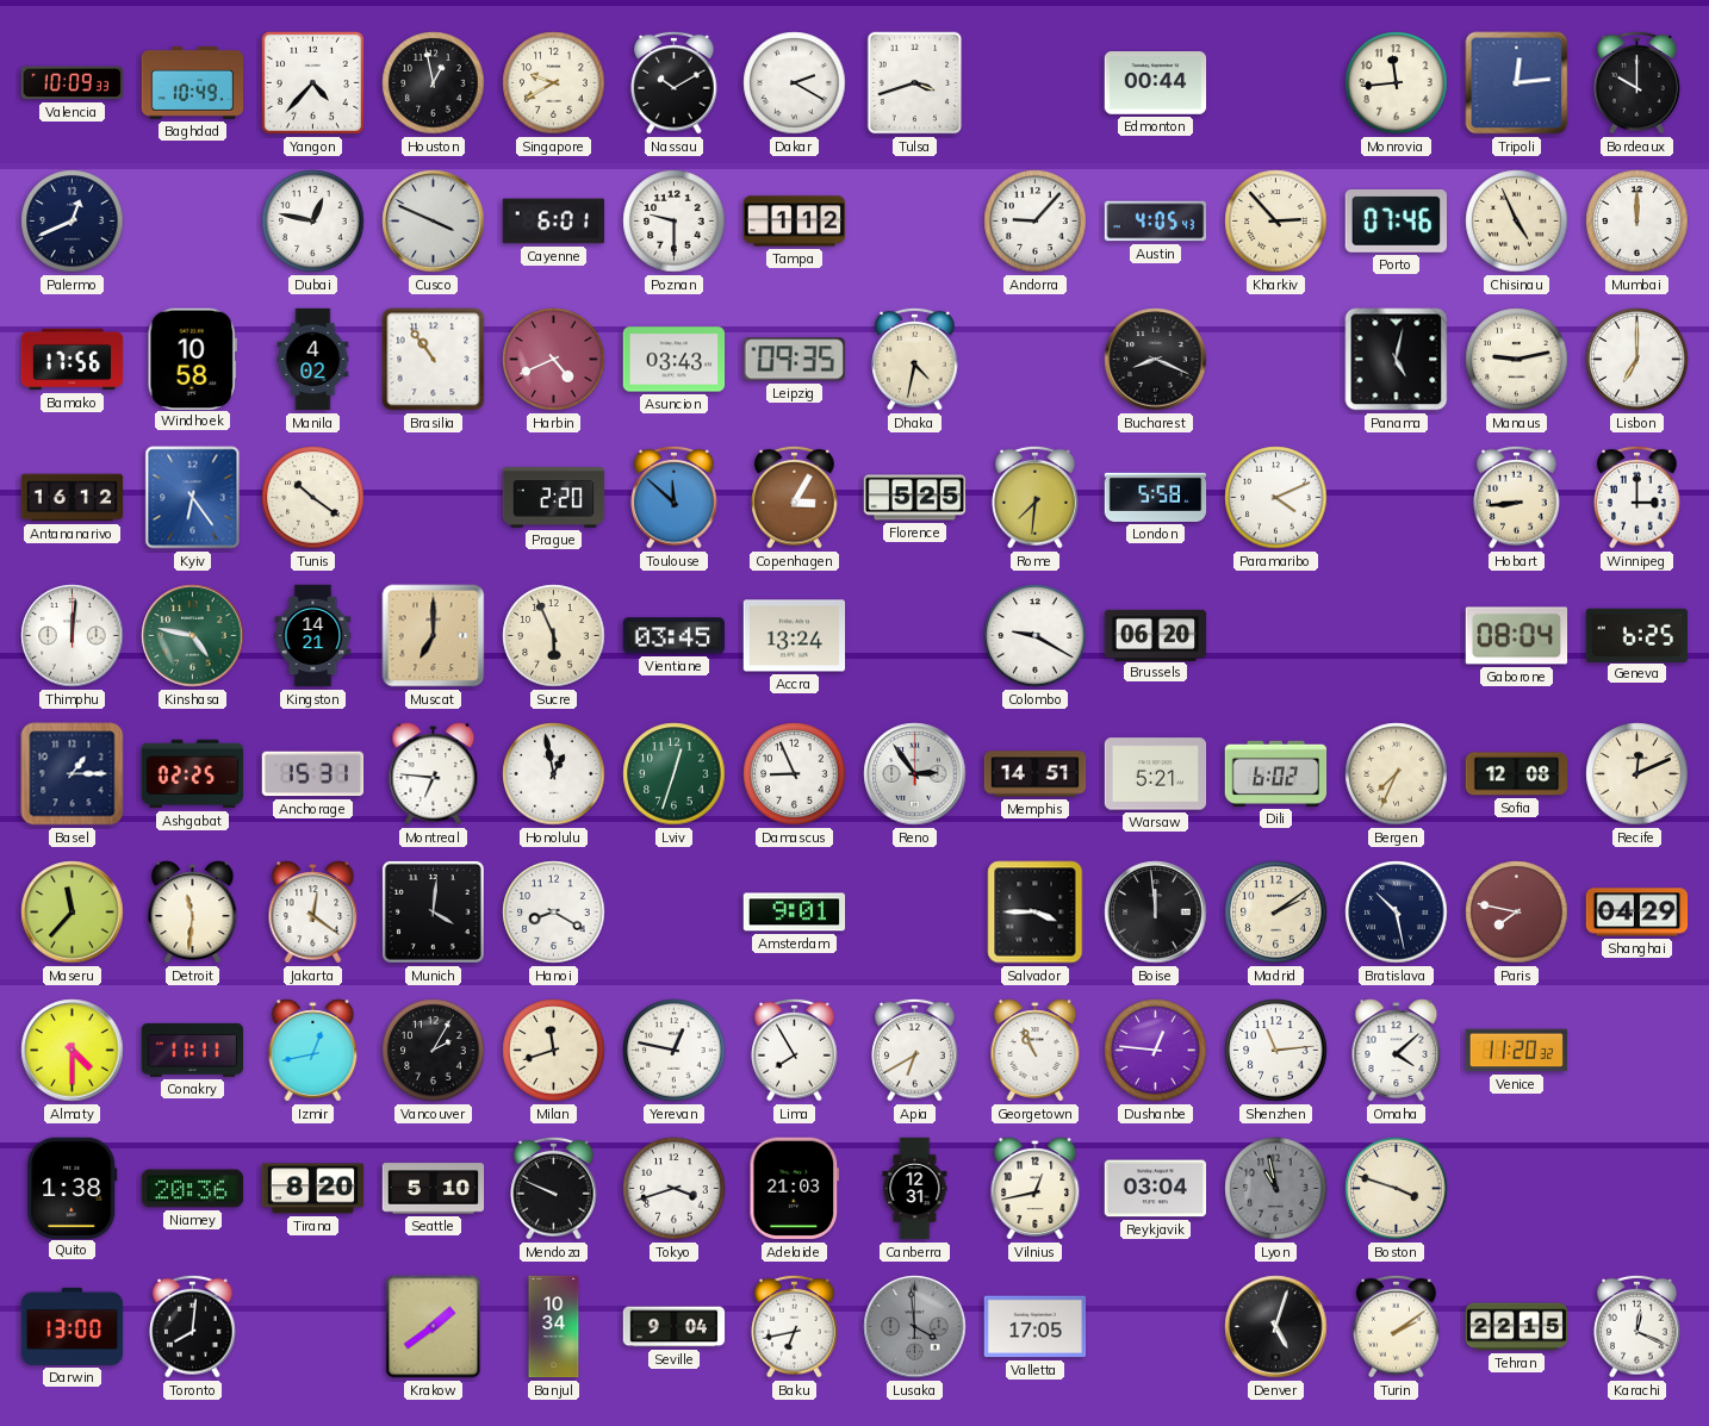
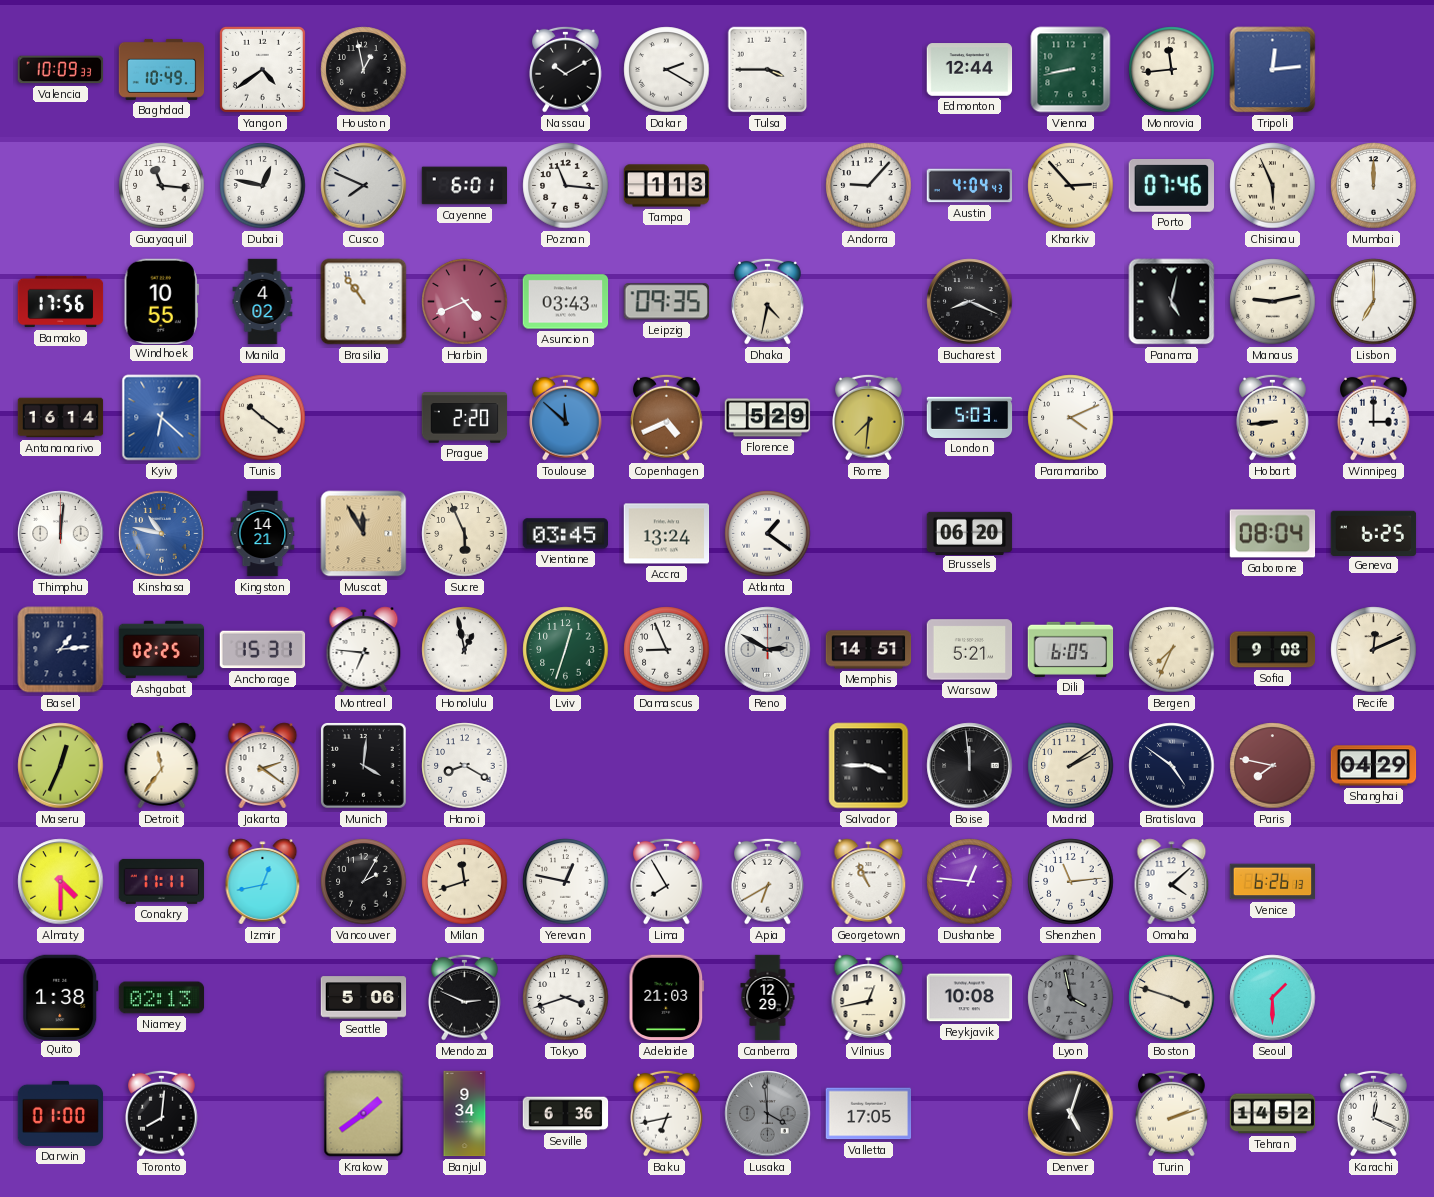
Yangon: 4:37 -> 4:39
Singapore: 9:40 -> none
Tulsa: 3:42 -> 3:45
Edmonton: 00:44 -> 12:44
Vienna: none -> 8:43
Bordeaux: 10:00 -> none
Palermo: 12:41 -> none
Guayaquil: none -> 11:16
Cusco: 3:49 -> 7:49
Poznan: 9:30 -> 11:16
Tampa: 1:12 -> 1:13
Austin: 4:05 -> 4:04
Chisinau: 4:56 -> 5:56
Windhoek: 10:58 -> 10:55
Antananarivo: 16:12 -> 16:14
Kyiv: 6:24 -> 6:22
Copenhagen: 3:05 -> 4:41
Florence: 5:25 -> 5:29
London: 5:58 -> 5:03
Kinshasa: 4:47 -> 10:47
Kinshasa dial: green -> blue
Muscat: 7:00 -> 11:55
Atlanta: none -> 1:21
Colombo: 9:20 -> none
Basel: 1:15 -> 1:14
Reno: 2:54 -> 2:50
Dili: 6:02 -> 6:05
Sofia: 12:08 -> 9:08
Maseru: 11:37 -> 12:34
Detroit: 11:31 -> 11:36
Jakarta: 12:21 -> 2:21
Amsterdam: 9:01 -> none
Bratislava: 10:28 -> 4:51
Venice: 11:20 -> 6:26
Niamey: 20:36 -> 02:13
Tirana: 8:20 -> none
Seattle: 5:10 -> 5:06
Mendoza: 9:49 -> 2:49
Canberra: 12:31 -> 12:29
Reykjavik: 03:04 -> 10:08
Lyon: 10:58 -> 3:58
Seoul: none -> 1:30
Darwin: 13:00 -> 01:00
Banjul: 10:34 -> 9:34
Seville: 9:04 -> 6:36
Turin: 2:09 -> 2:12
Tehran: 22:15 -> 14:52
